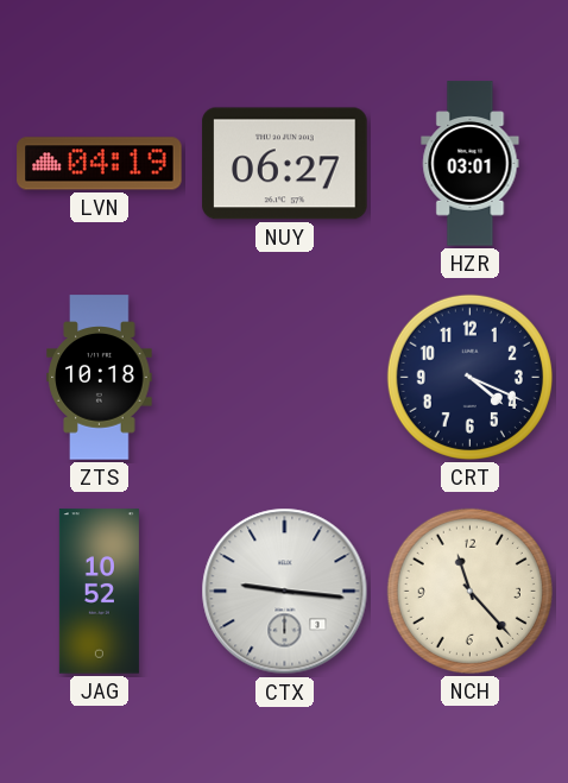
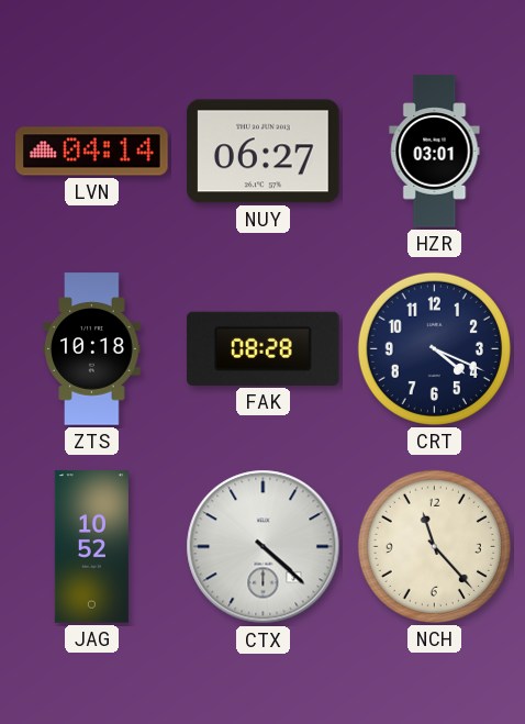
LVN: 04:19 -> 04:14
FAK: none -> 08:28
CTX: 9:16 -> 4:22
